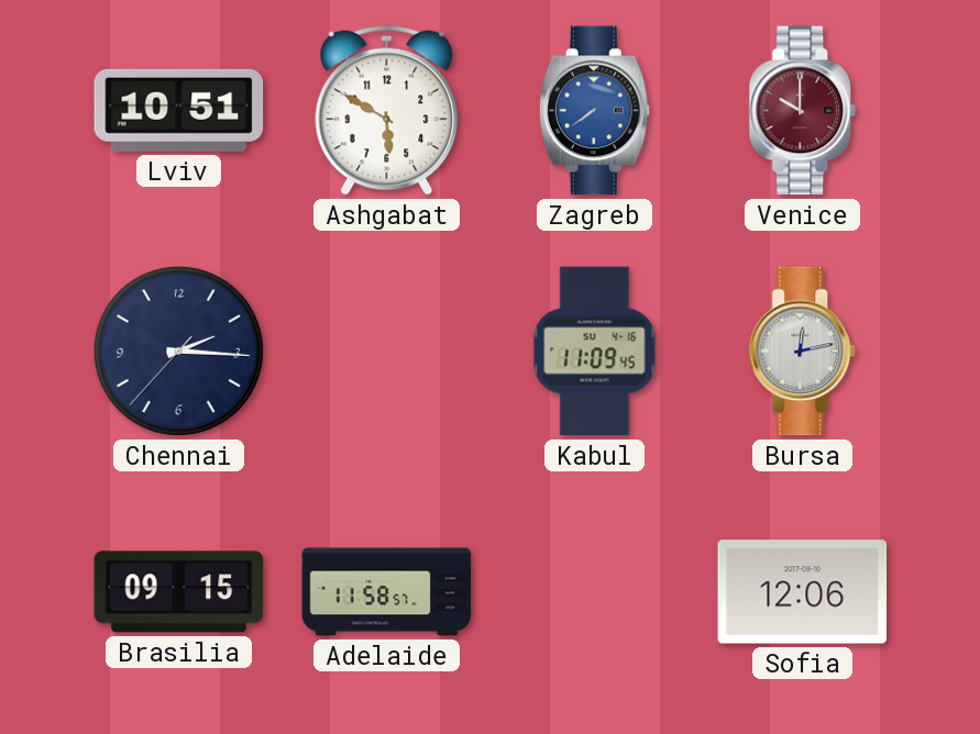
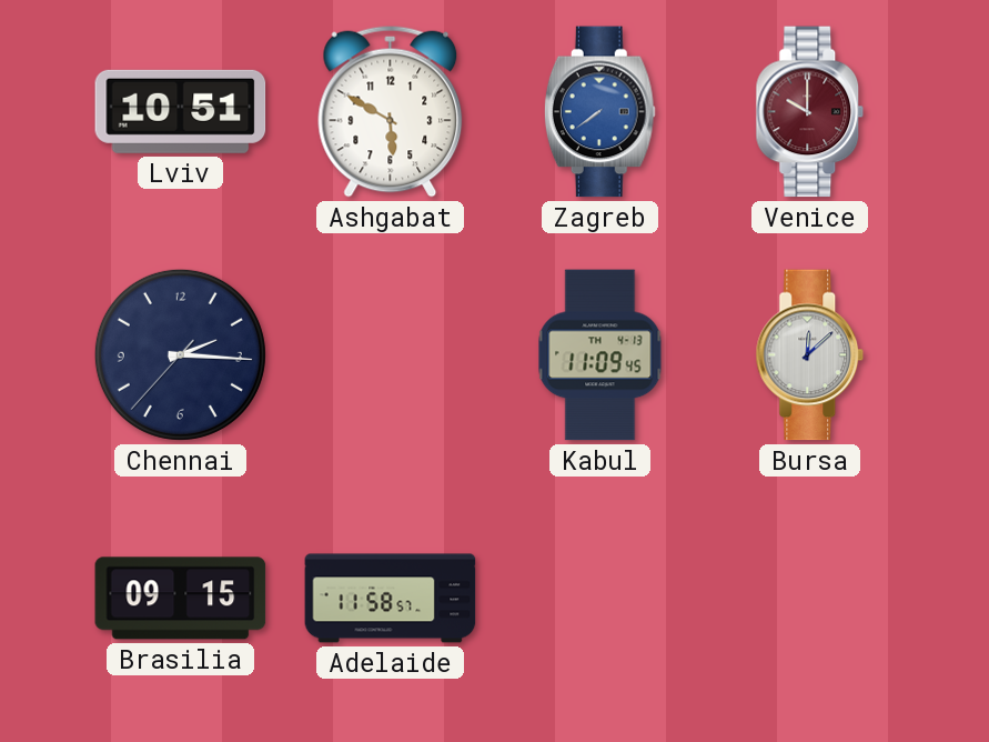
Kabul date: SU 4-16 -> TH 4-13
Bursa: 12:13 -> 12:08
Sofia: 12:06 -> none
